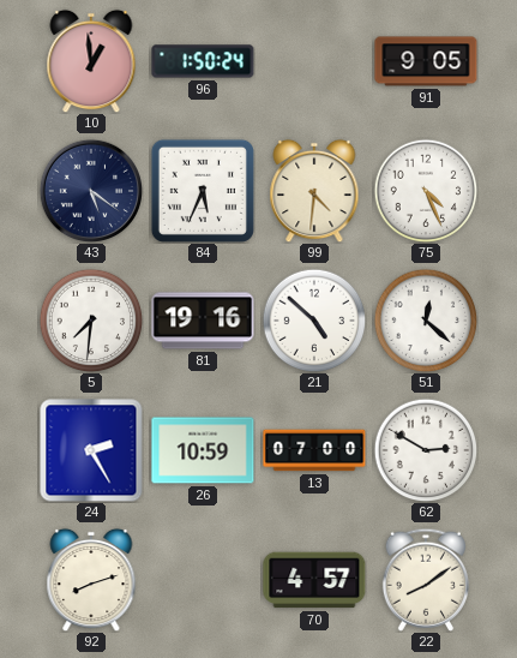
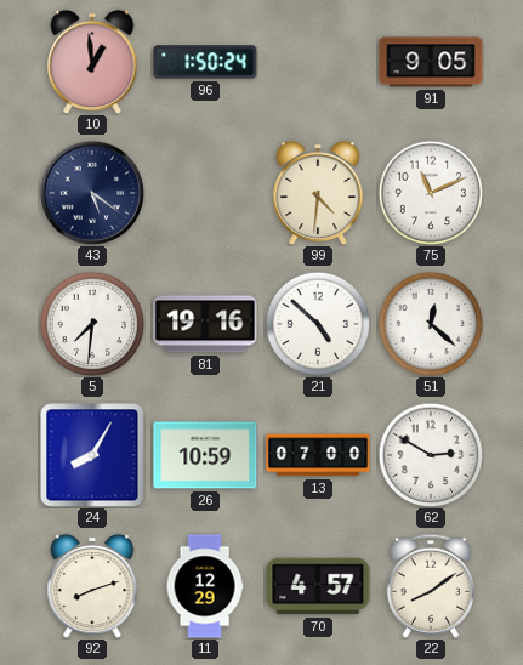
84: 5:34 -> none
75: 4:26 -> 11:11
24: 2:25 -> 8:05
11: none -> 12:29
